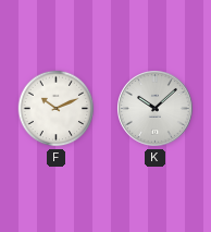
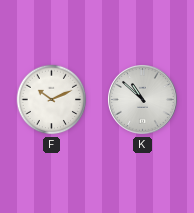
K: 10:08 -> 10:52
